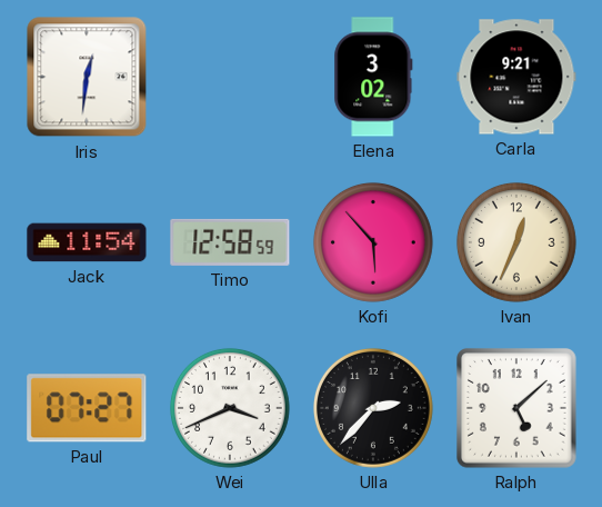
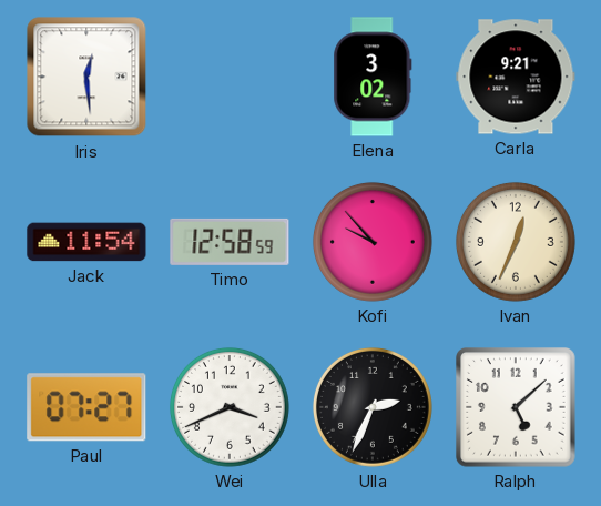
Iris: 12:31 -> 12:29
Kofi: 5:53 -> 9:53
Ulla: 2:37 -> 2:34
